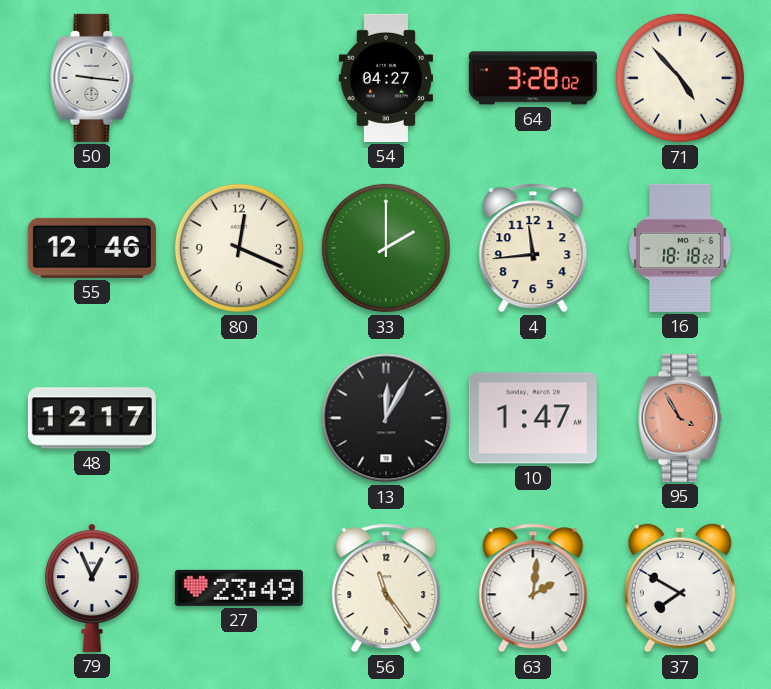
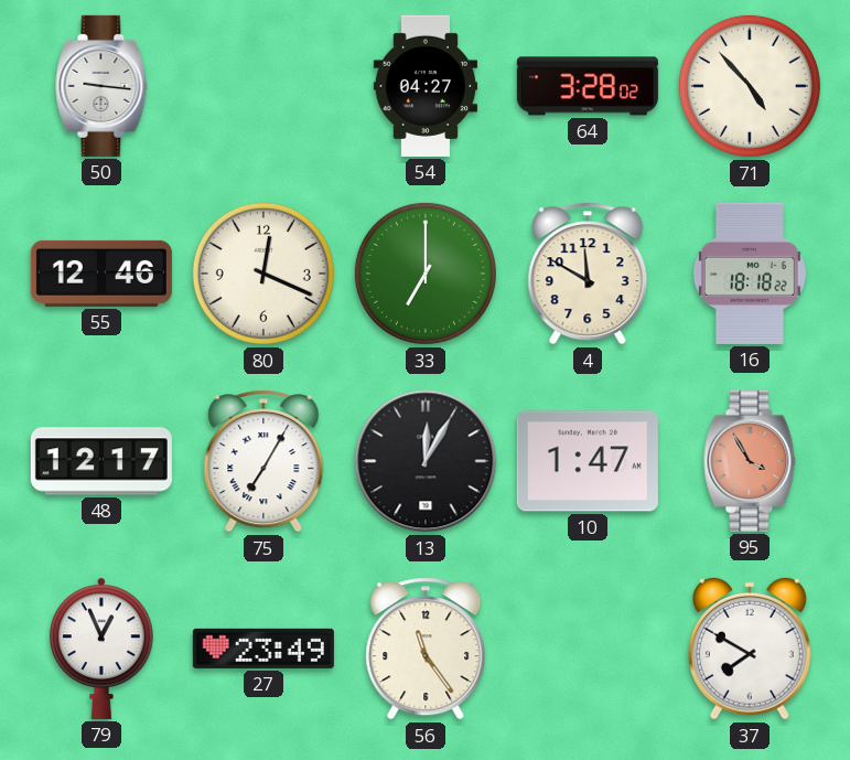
33: 2:00 -> 7:00
4: 11:44 -> 11:50
75: none -> 7:05
63: 2:01 -> none
